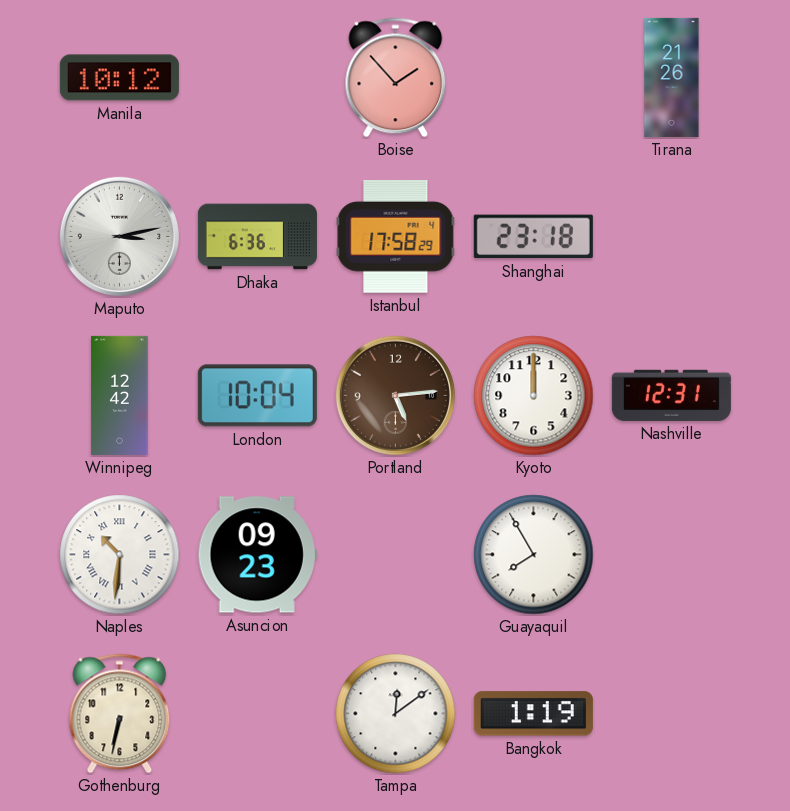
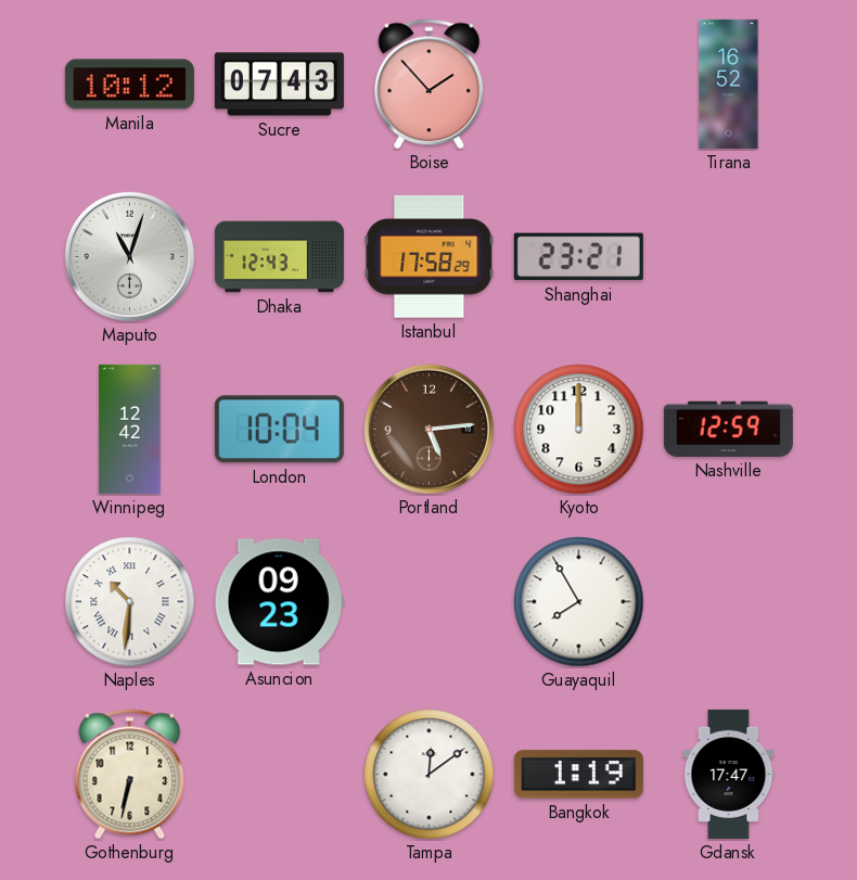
Sucre: none -> 07:43
Tirana: 21:26 -> 16:52
Maputo: 3:13 -> 11:03
Dhaka: 6:36 -> 12:43
Shanghai: 23:18 -> 23:21
Nashville: 12:31 -> 12:59
Gdansk: none -> 17:47
